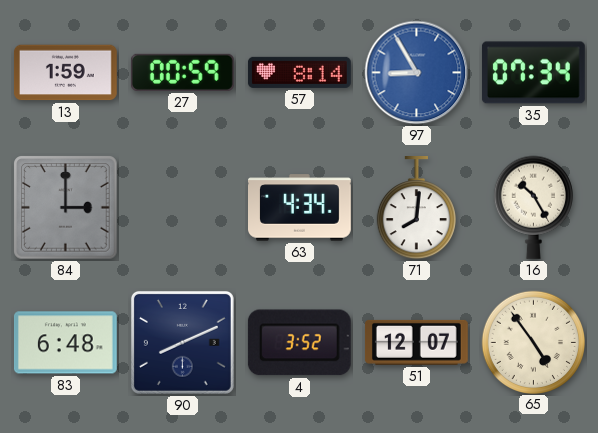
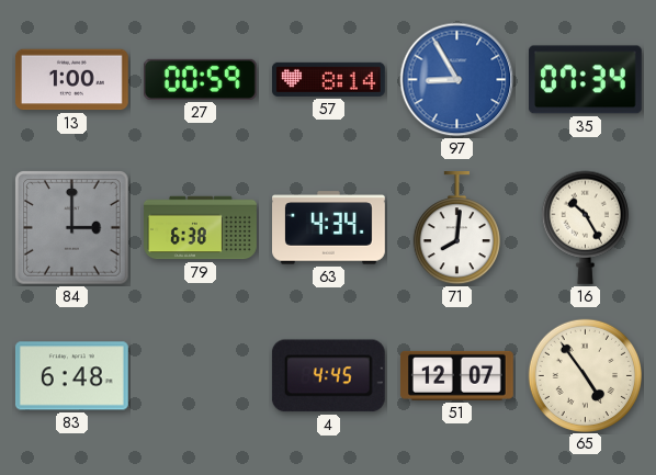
13: 1:59 -> 1:00
79: none -> 6:38
90: 8:11 -> none
4: 3:52 -> 4:45
